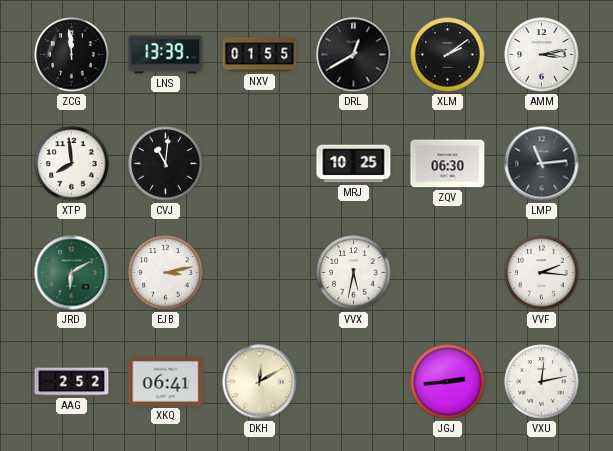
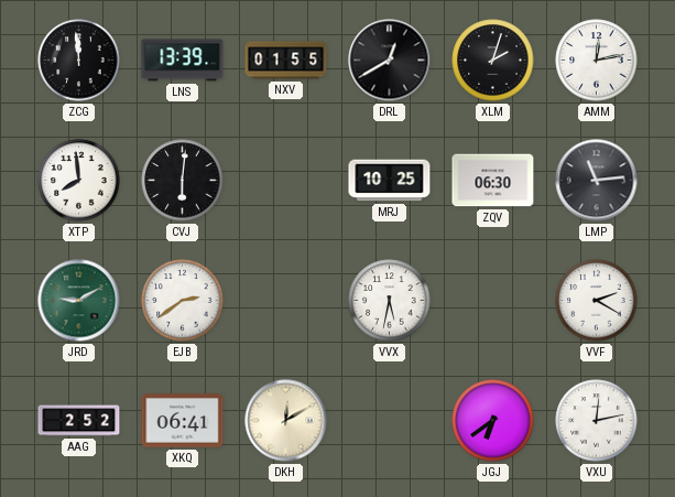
XLM: 2:09 -> 2:03
AMM: 3:13 -> 12:13
CVJ: 11:01 -> 6:01
JRD: 6:10 -> 9:10
EJB: 3:13 -> 2:39
VVF: 2:16 -> 2:20
JGJ: 2:44 -> 6:39
